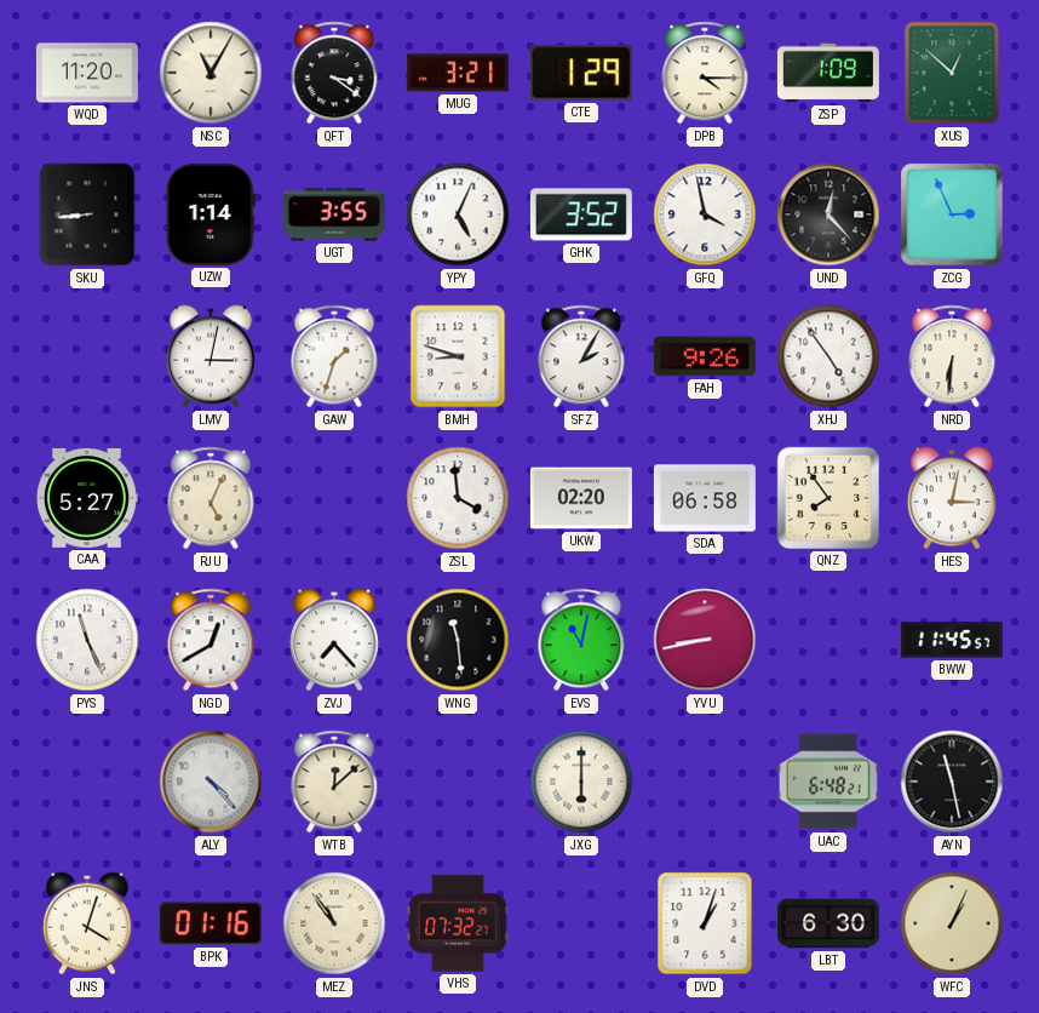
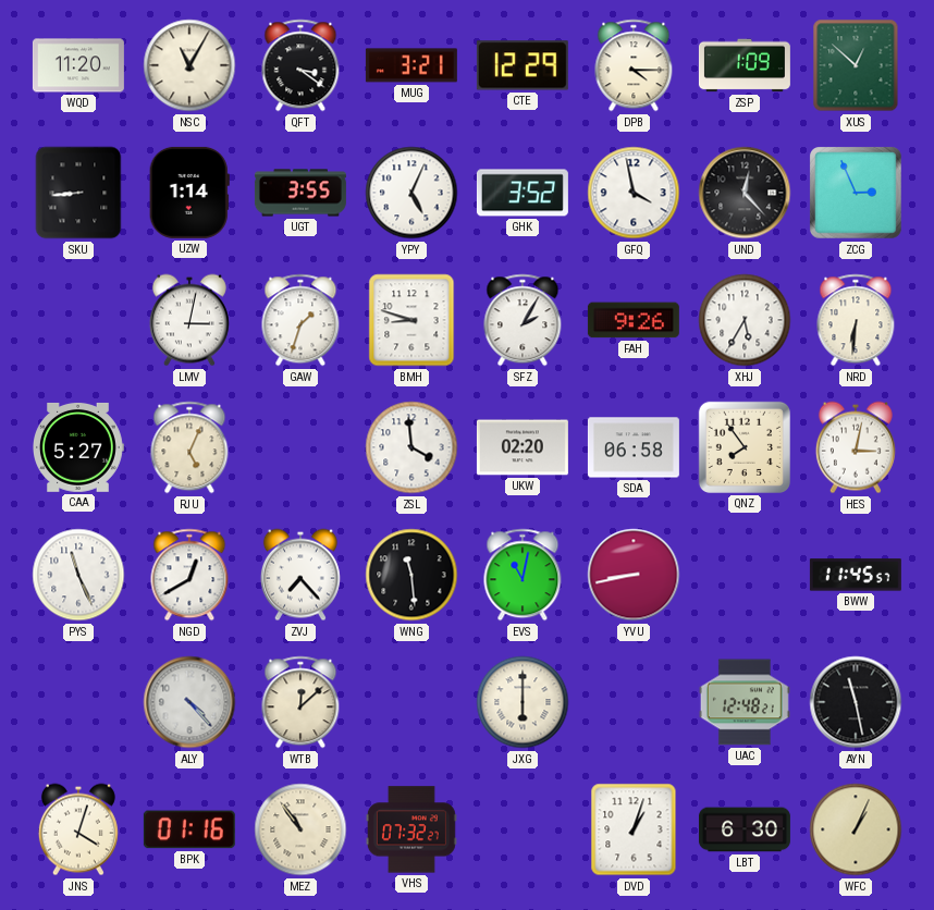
CTE: 1:29 -> 12:29
XHJ: 4:54 -> 5:35
UAC: 6:48 -> 12:48
